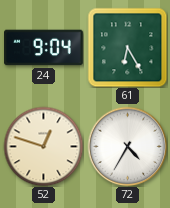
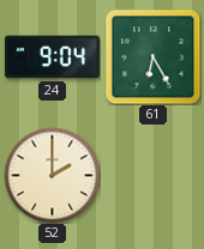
52: 12:48 -> 2:00
72: 4:35 -> none
